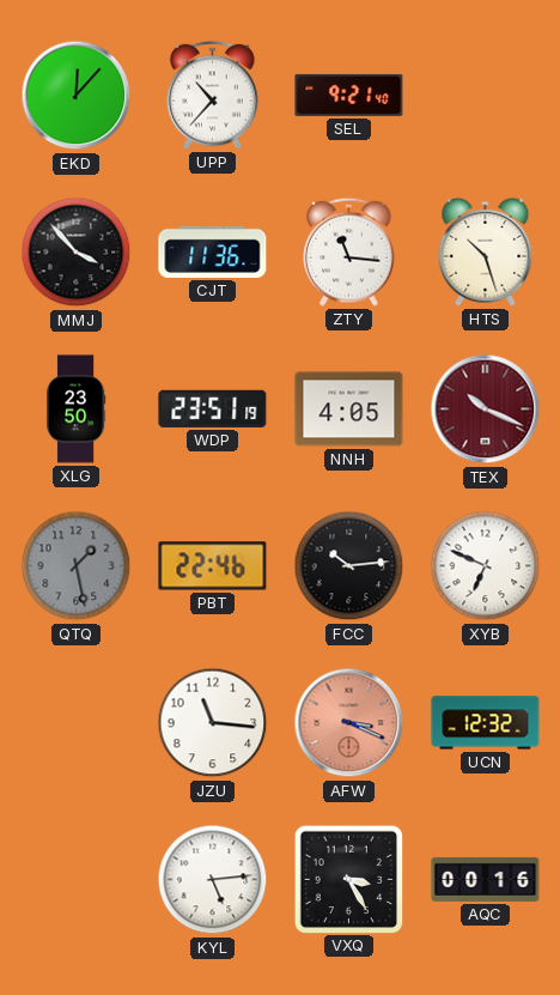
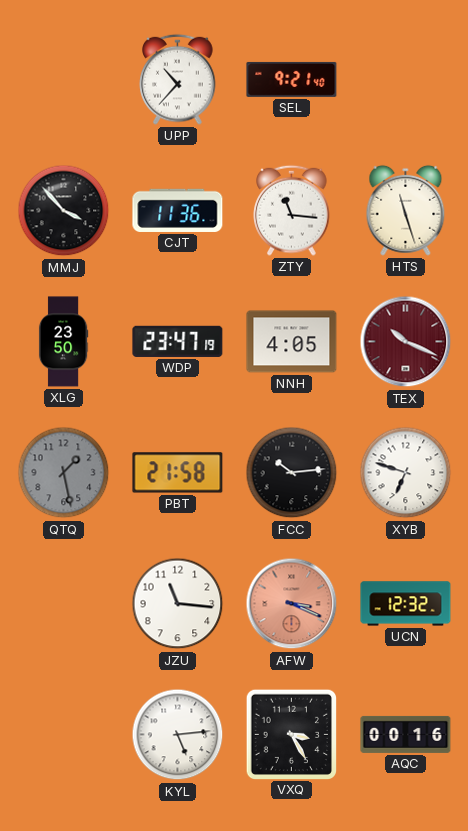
EKD: 12:07 -> none
HTS: 10:27 -> 11:27
WDP: 23:51 -> 23:47
PBT: 22:46 -> 21:58
XYB: 6:49 -> 6:48
